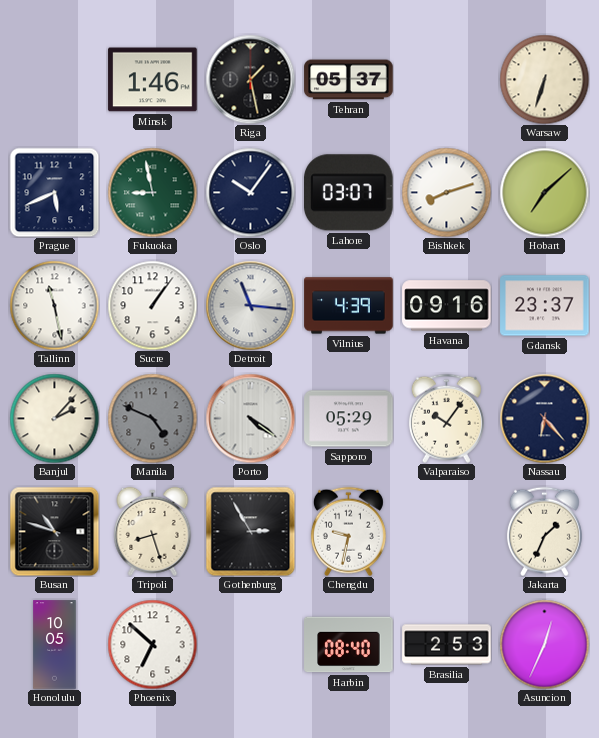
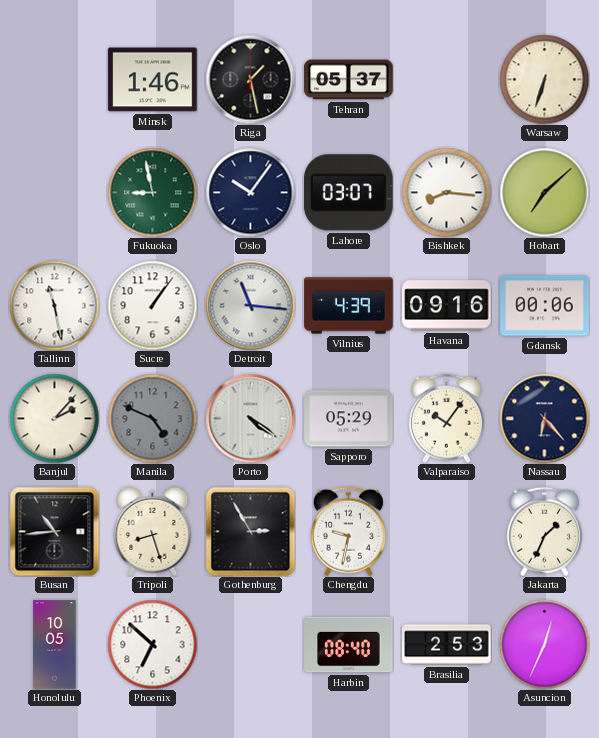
Prague: 5:41 -> none
Bishkek: 8:12 -> 8:16
Gdansk: 23:37 -> 00:06
Busan: 10:48 -> 10:44
